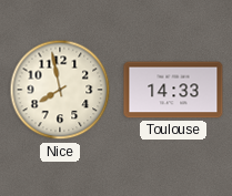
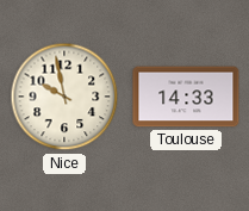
Nice: 7:58 -> 9:58
